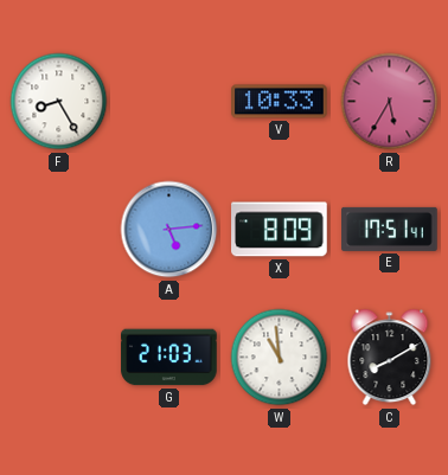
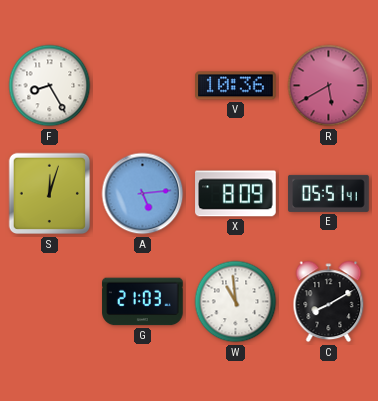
V: 10:33 -> 10:36
R: 5:35 -> 5:40
S: none -> 12:03
E: 17:51 -> 05:51
